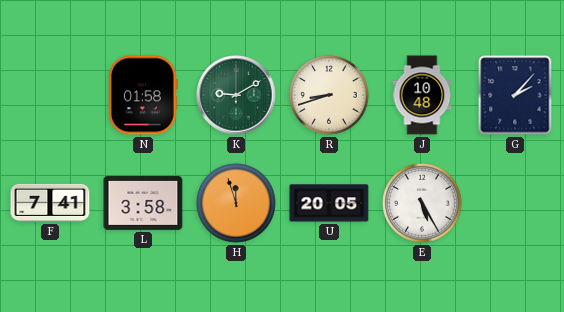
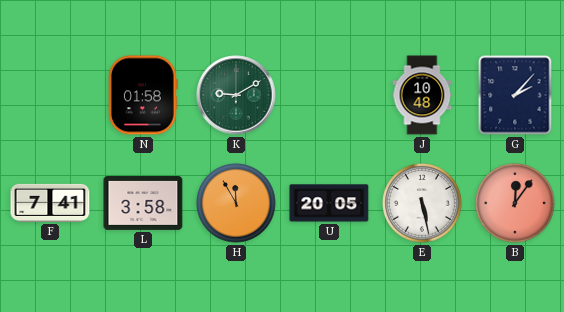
R: 8:42 -> none
H: 11:57 -> 11:55
E: 5:25 -> 5:28
B: none -> 12:06
